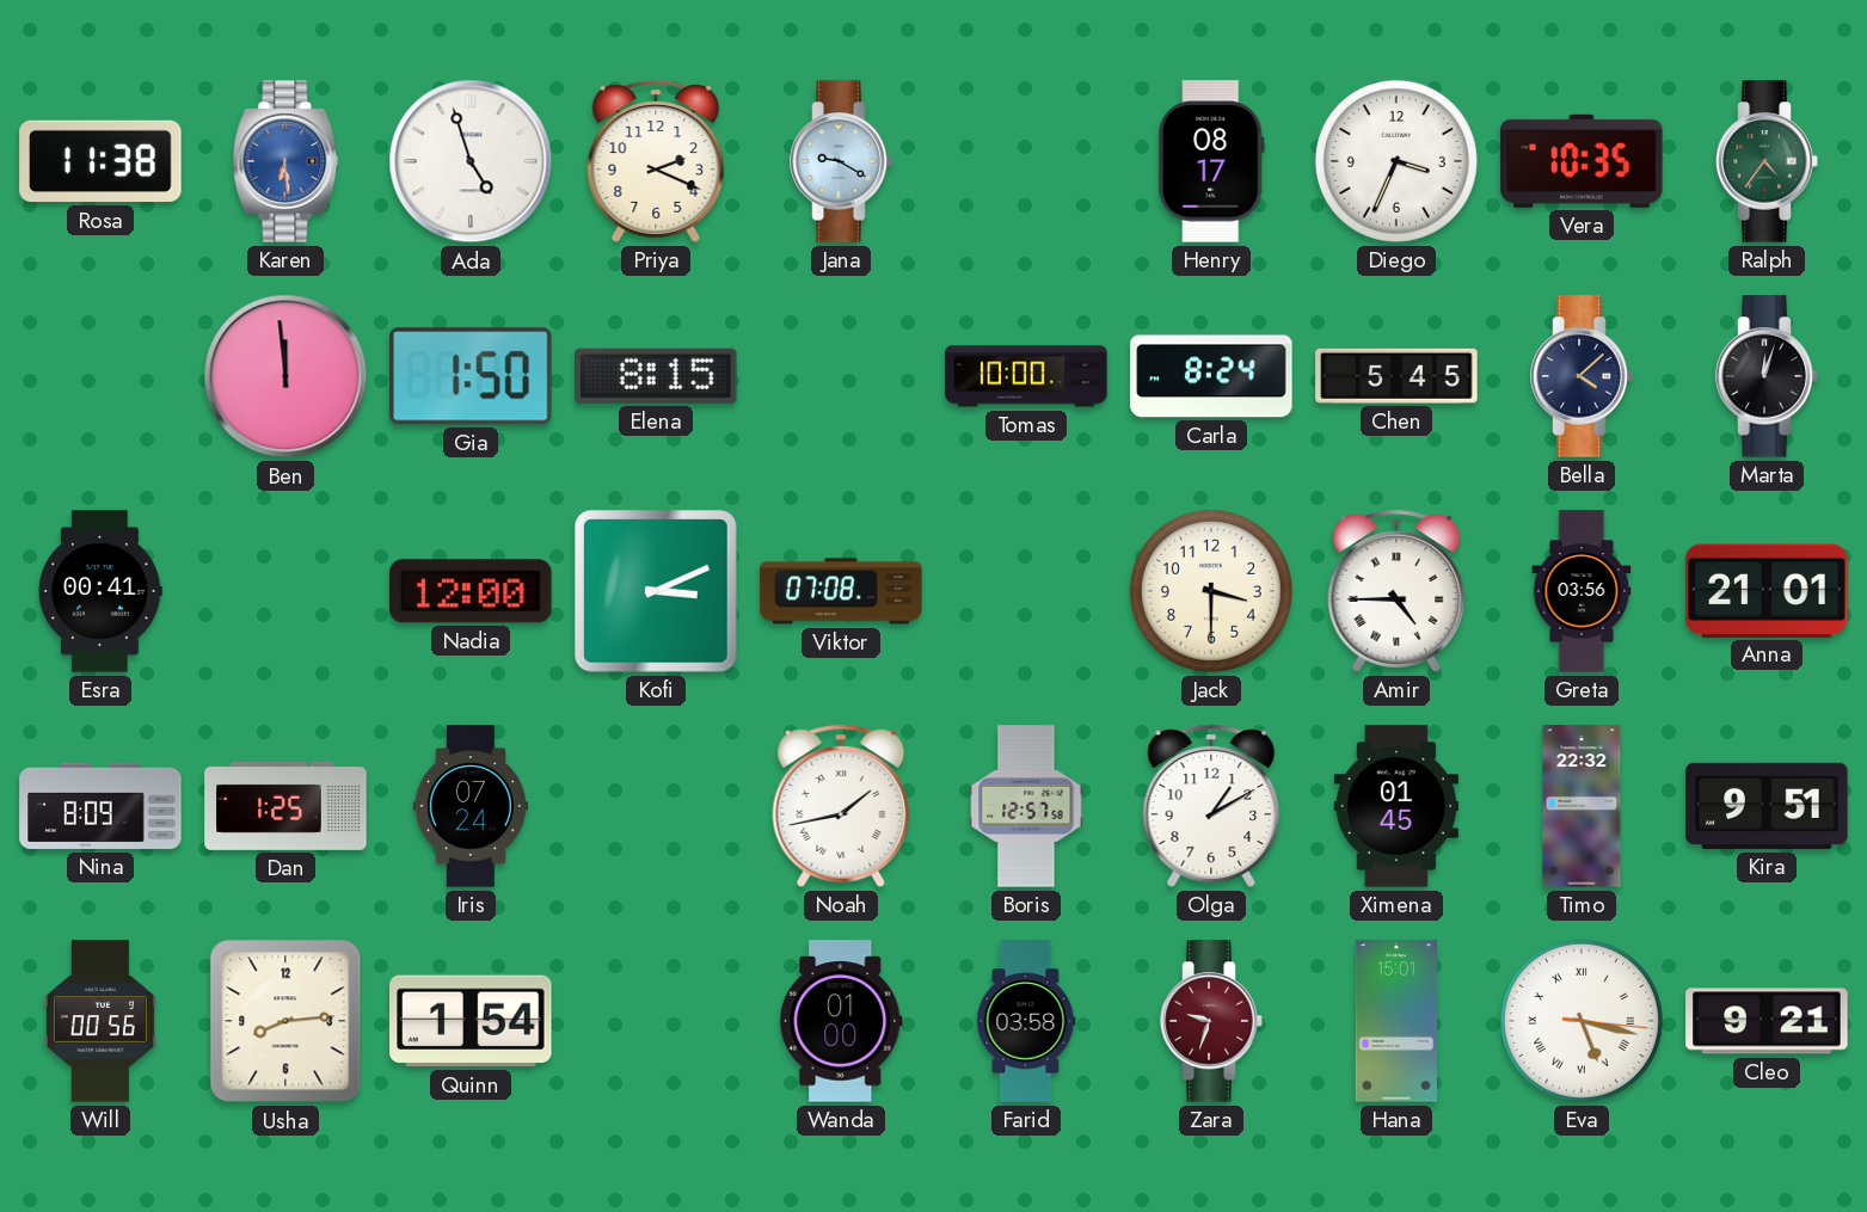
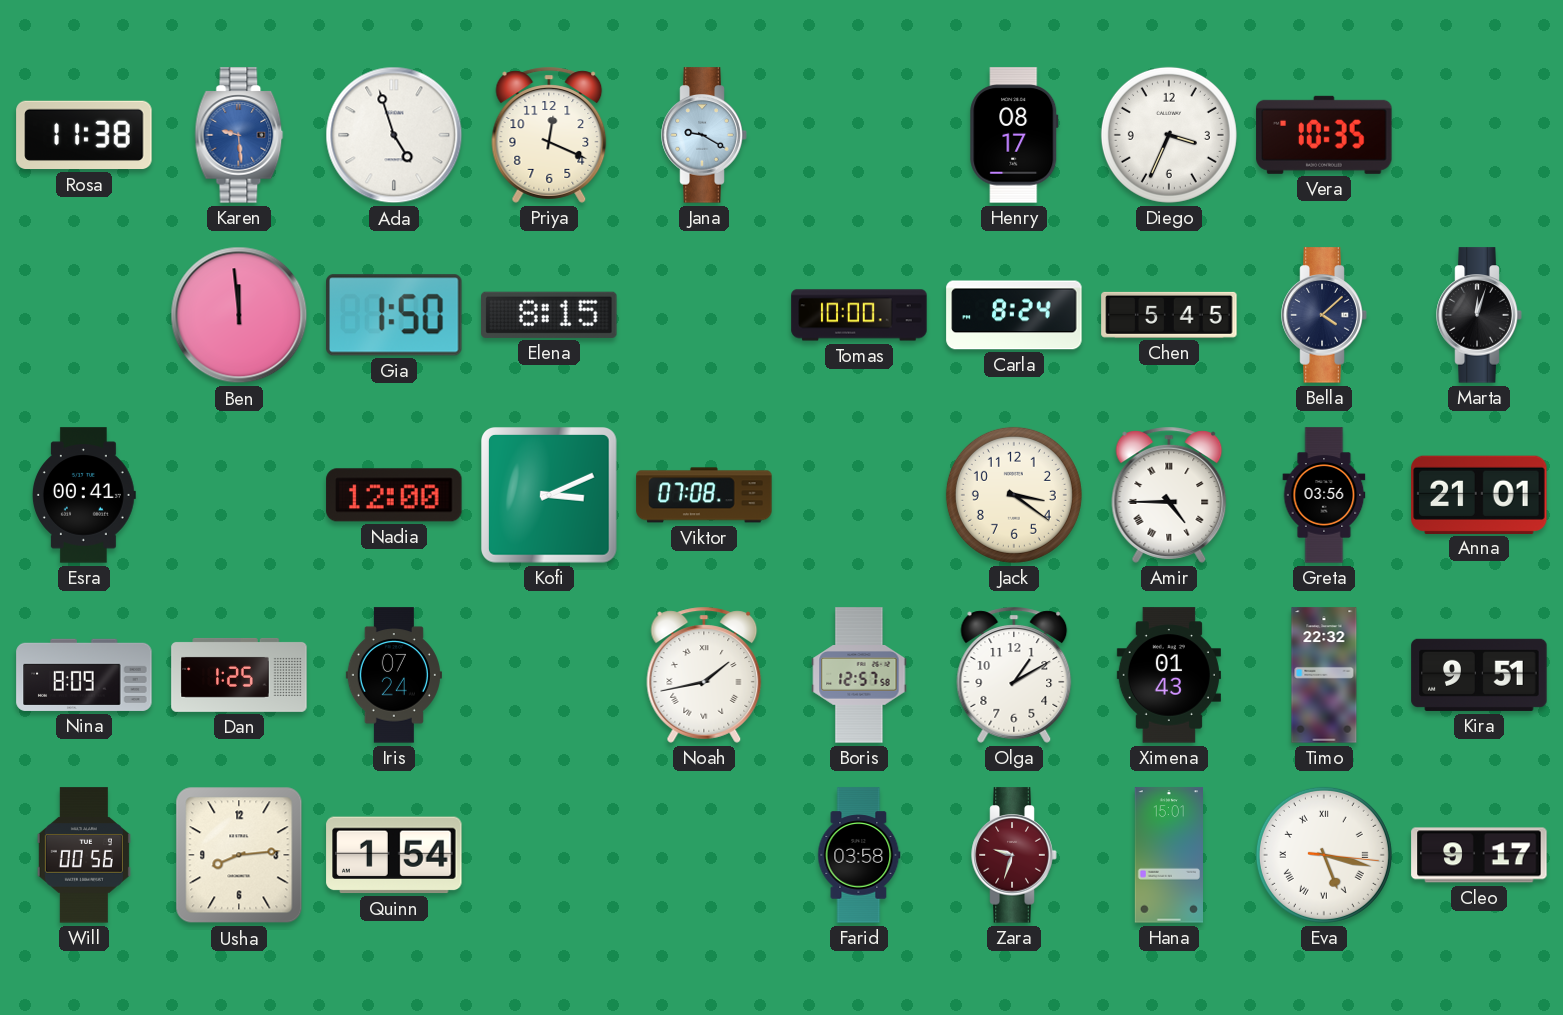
Karen: 6:29 -> 9:29
Priya: 2:19 -> 12:19
Ralph: 4:36 -> none
Jack: 3:30 -> 3:21
Ximena: 01:45 -> 01:43
Wanda: 01:00 -> none
Cleo: 9:21 -> 9:17
